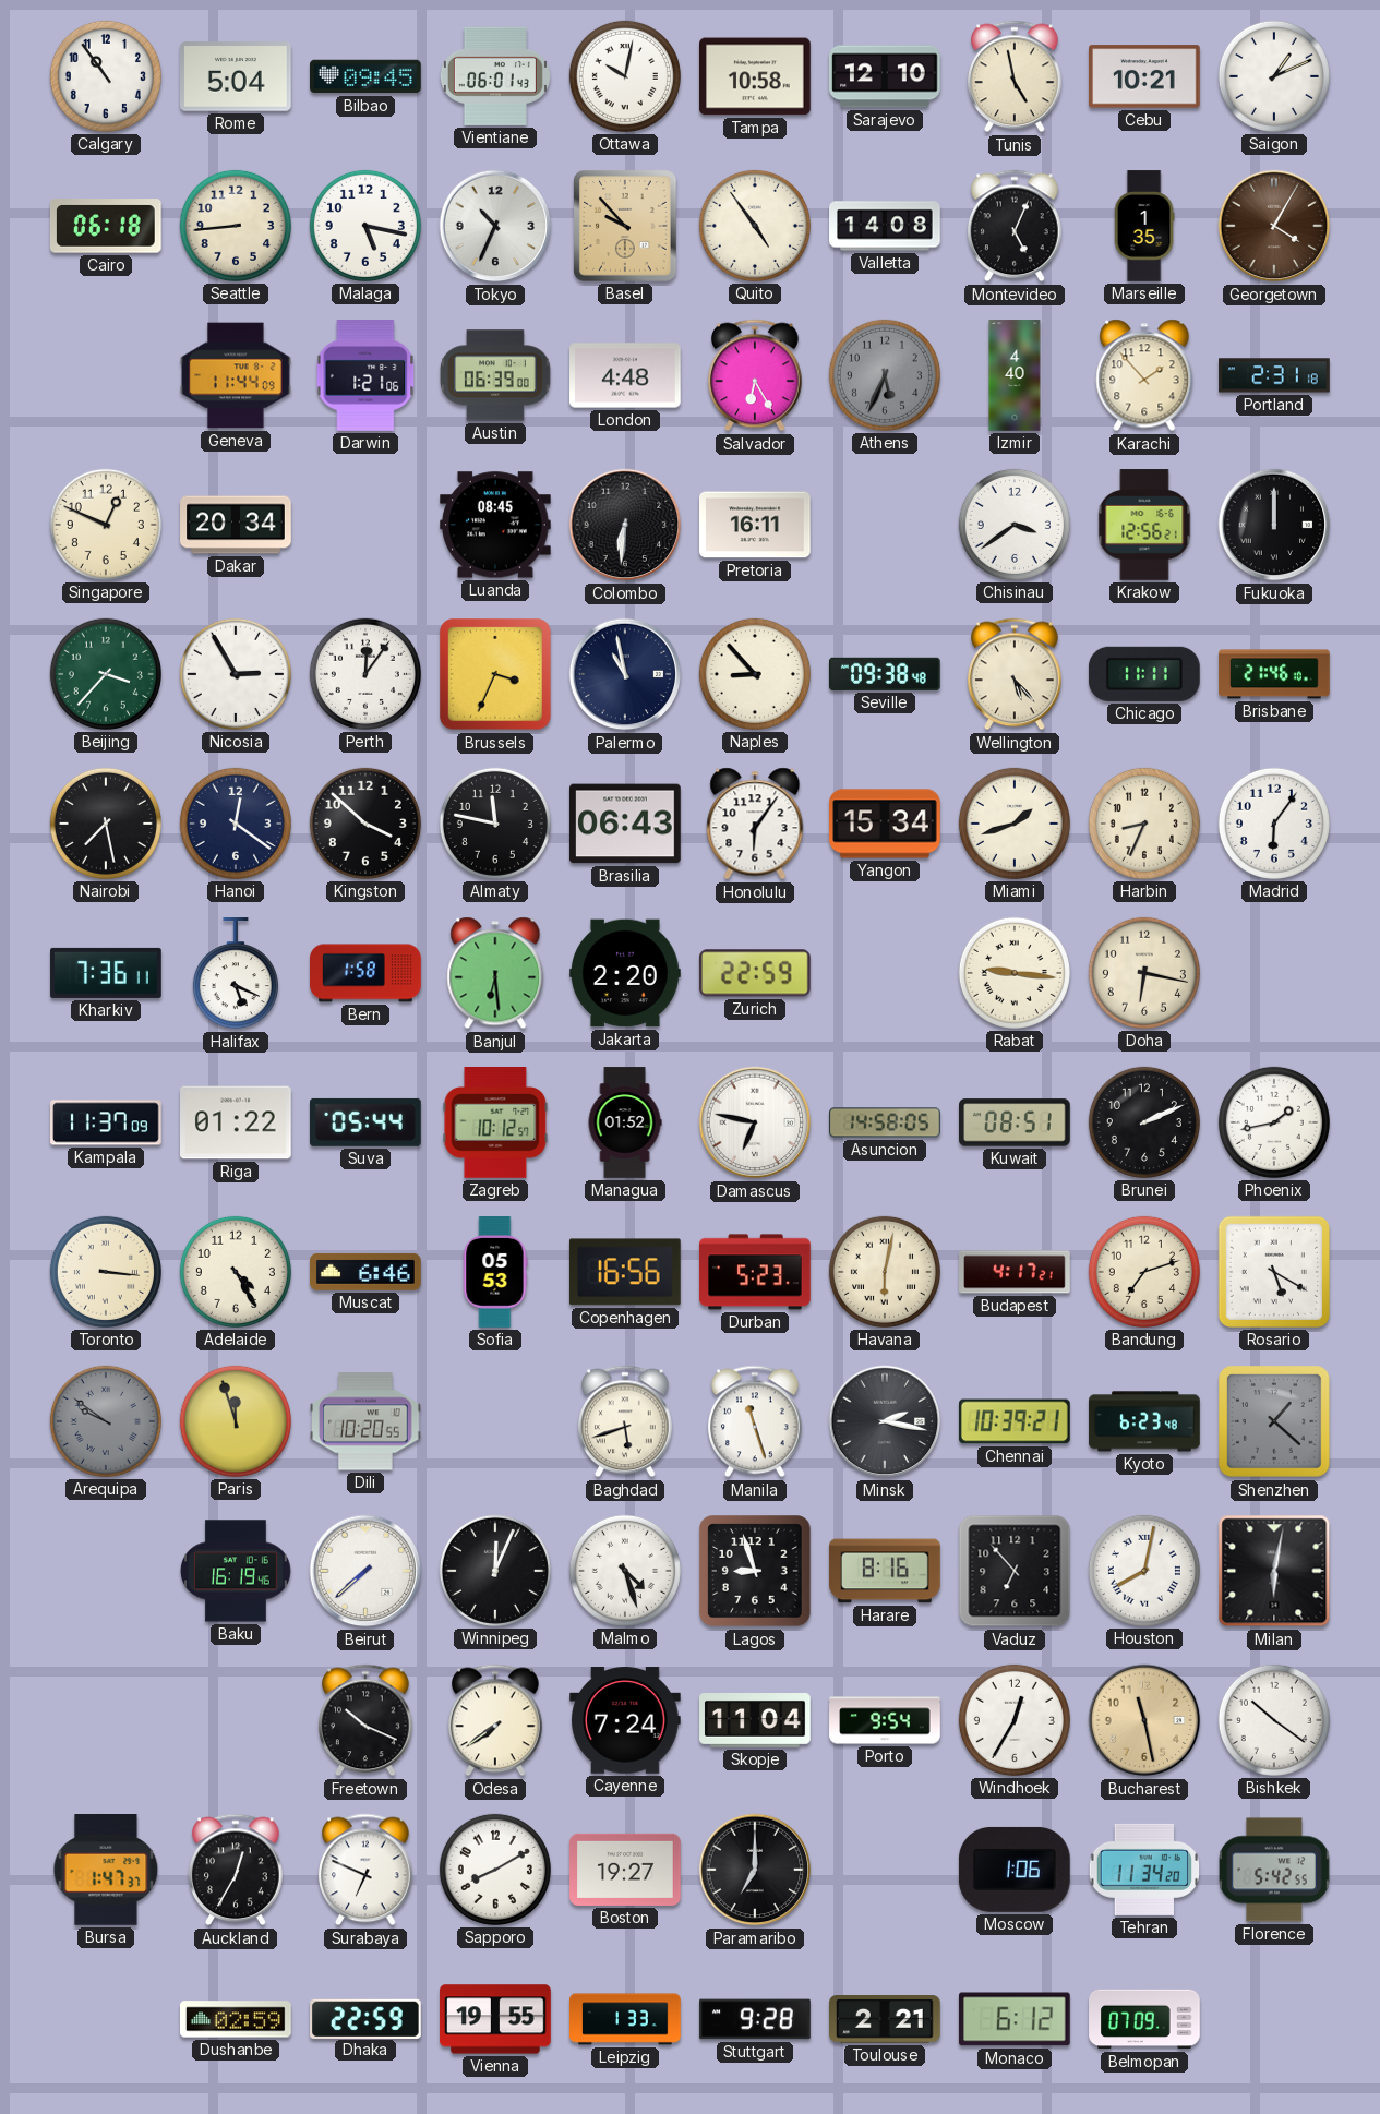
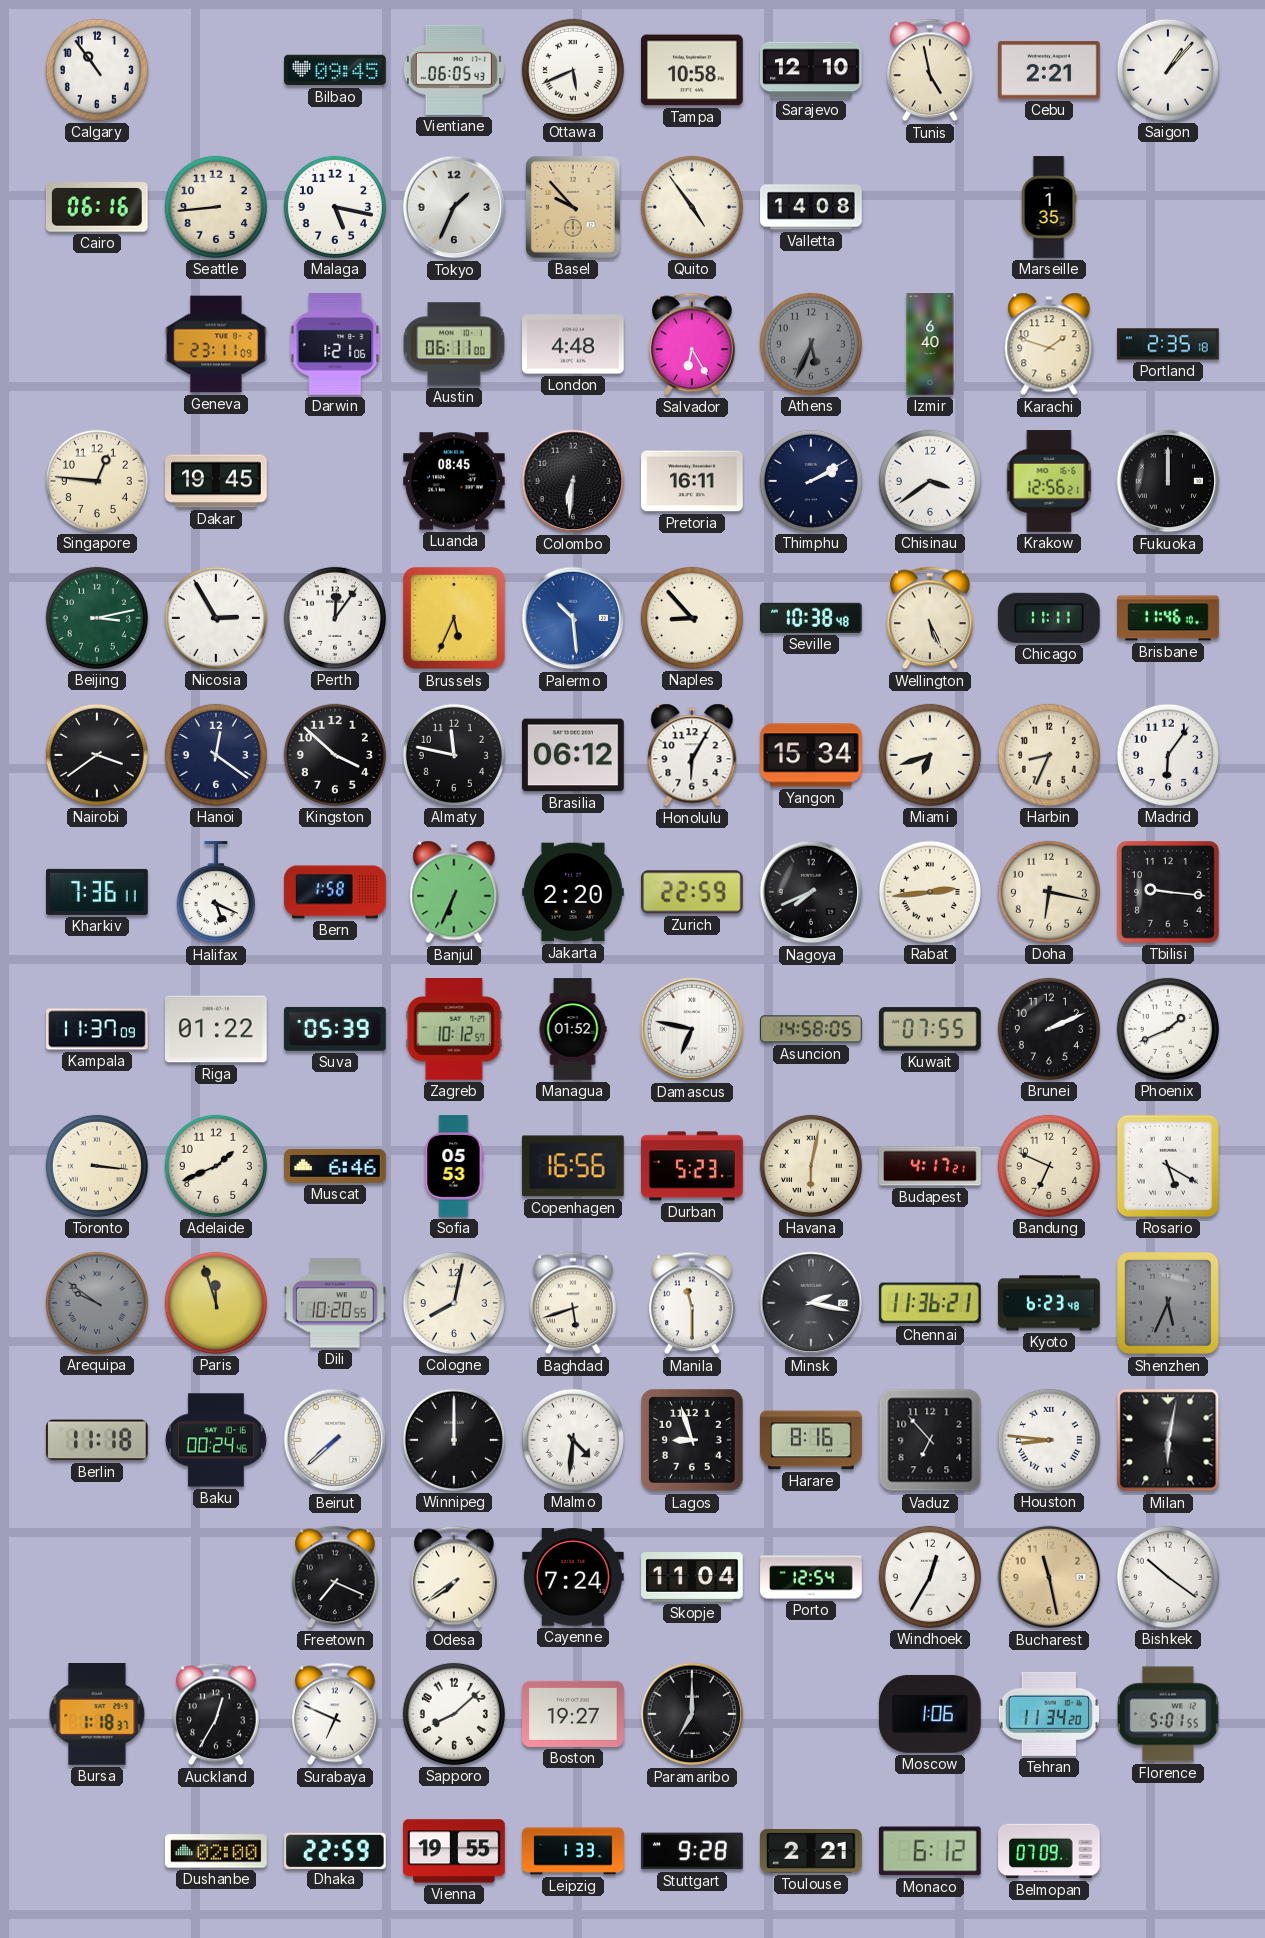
Rome: 5:04 -> none
Vientiane: 06:01 -> 06:05
Ottawa: 10:02 -> 5:41
Cebu: 10:21 -> 2:21
Saigon: 1:11 -> 1:07
Cairo: 06:18 -> 06:16
Tokyo: 10:34 -> 1:34
Montevideo: 5:04 -> none
Georgetown: 4:05 -> none
Geneva: 11:44 -> 23:11
Austin: 06:39 -> 06:11
Izmir: 4:40 -> 6:40
Karachi: 1:53 -> 1:48
Portland: 2:31 -> 2:35
Singapore: 12:49 -> 12:46
Dakar: 20:34 -> 19:45
Thimphu: none -> 2:10
Beijing: 3:37 -> 3:13
Brussels: 3:34 -> 5:34
Palermo: 10:58 -> 10:29
Palermo dial: navy -> blue
Seville: 09:38 -> 10:38
Wellington: 5:23 -> 5:26
Brisbane: 21:46 -> 11:46
Nairobi: 7:28 -> 3:39
Brasilia: 06:43 -> 06:12
Honolulu: 6:06 -> 6:05
Miami: 1:42 -> 6:42
Banjul: 6:29 -> 6:34
Nagoya: none -> 7:41
Rabat: 9:16 -> 2:44
Tbilisi: none -> 9:16
Suva: 05:44 -> 05:39
Kuwait: 08:51 -> 07:55
Phoenix: 1:43 -> 1:41
Adelaide: 4:25 -> 1:41
Bandung: 7:12 -> 6:49
Cologne: none -> 8:02
Manila: 11:27 -> 11:30
Chennai: 10:39 -> 11:36
Shenzhen: 1:22 -> 5:34
Berlin: none -> 11:18
Baku: 16:19 -> 00:24
Winnipeg: 12:04 -> 12:00
Malmo: 4:27 -> 4:31
Houston: 8:02 -> 8:46
Freetown: 10:19 -> 7:19
Porto: 9:54 -> 12:54
Bursa: 1:47 -> 1:18
Sapporo: 8:10 -> 8:08
Florence: 5:42 -> 5:01
Dushanbe: 02:59 -> 02:00
